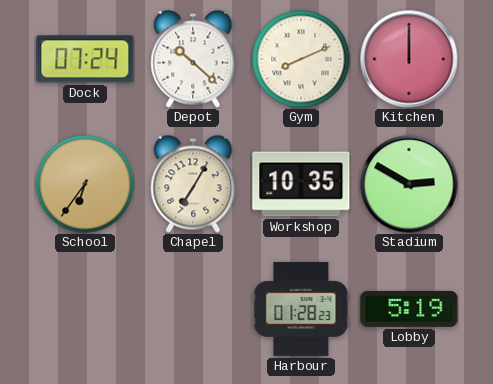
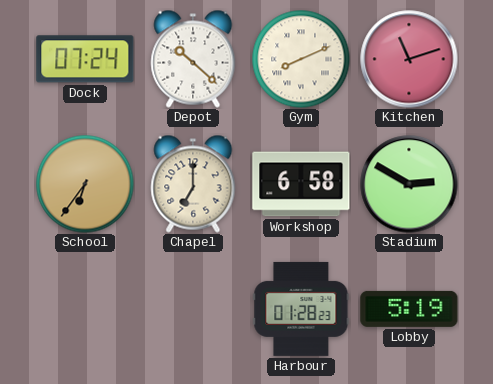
Kitchen: 12:00 -> 11:12
Chapel: 7:05 -> 7:00
Workshop: 10:35 -> 6:58
